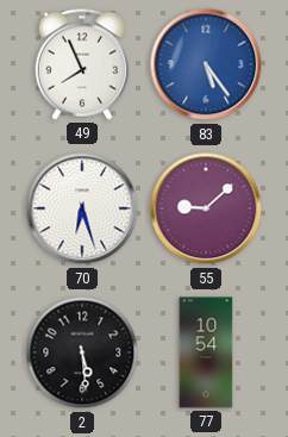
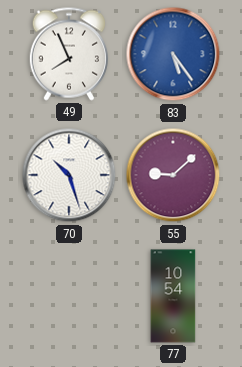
70: 6:27 -> 10:27
2: 5:29 -> none
